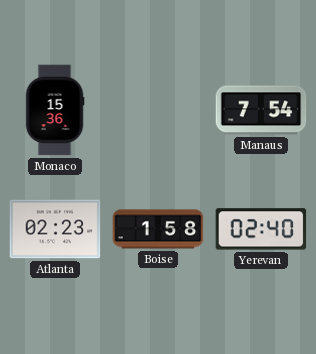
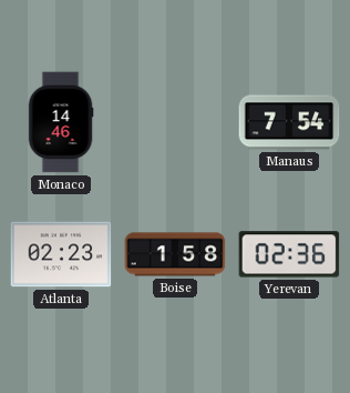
Monaco: 15:36 -> 14:46
Yerevan: 02:40 -> 02:36
